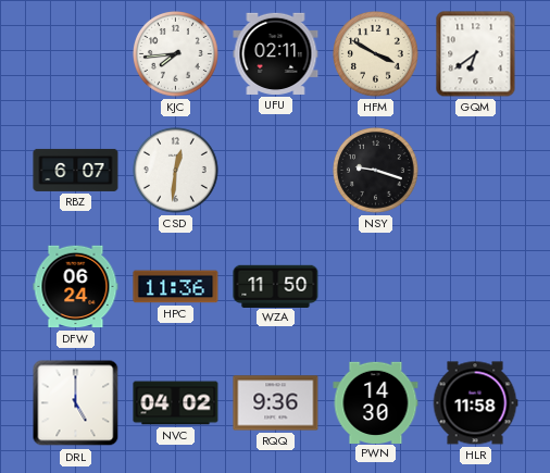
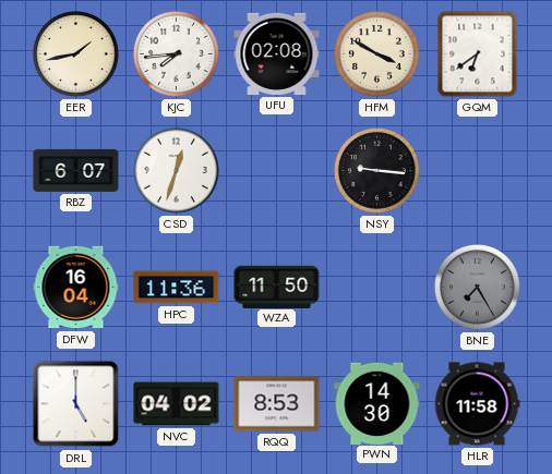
EER: none -> 1:43
UFU: 02:11 -> 02:08
CSD: 12:31 -> 12:33
NSY: 9:18 -> 9:16
DFW: 06:24 -> 16:04
BNE: none -> 7:25
RQQ: 9:36 -> 8:53
